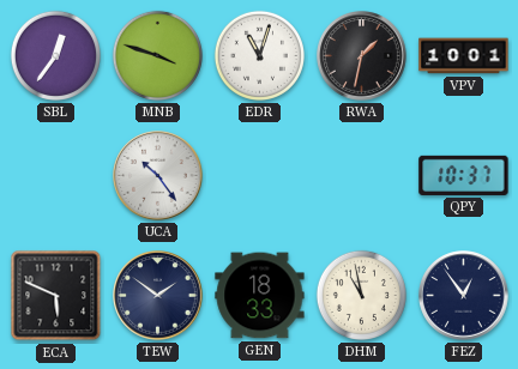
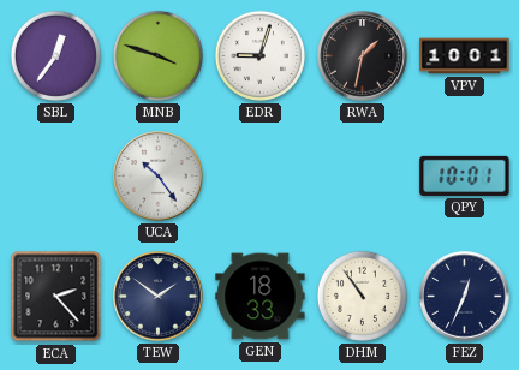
EDR: 11:03 -> 9:03
QPY: 10:37 -> 10:01
ECA: 5:49 -> 2:23
DHM: 10:58 -> 10:54
FEZ: 12:54 -> 12:34
